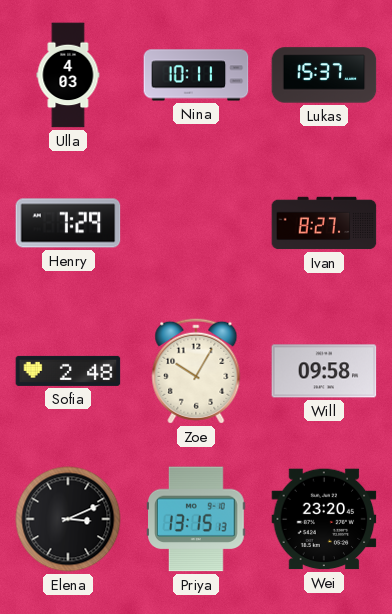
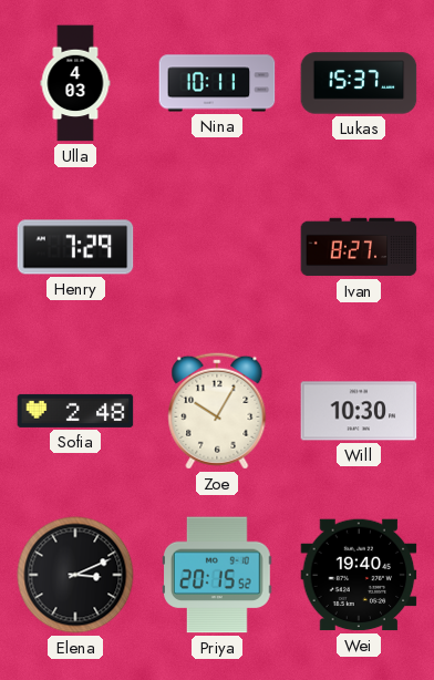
Will: 09:58 -> 10:30
Priya: 13:15 -> 20:15
Wei: 23:20 -> 19:40
